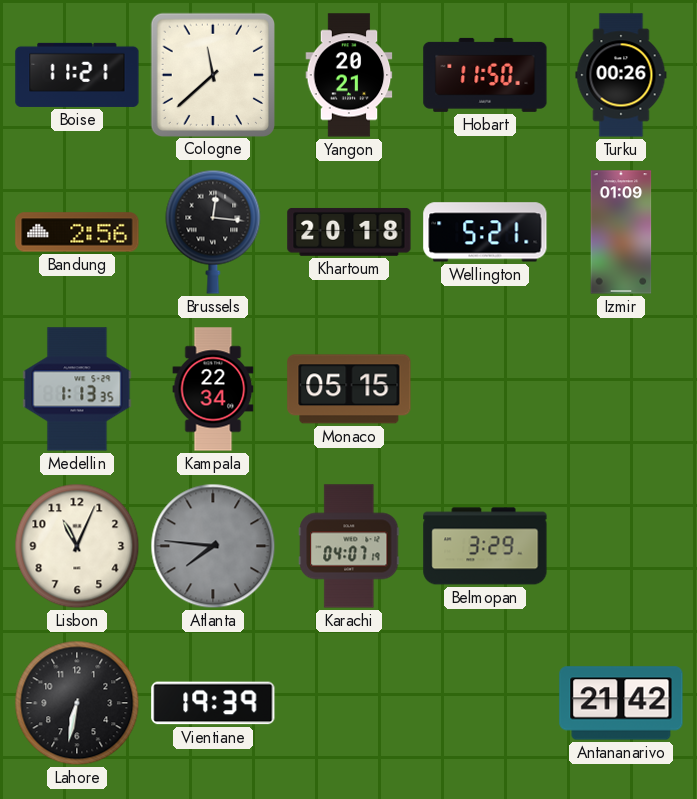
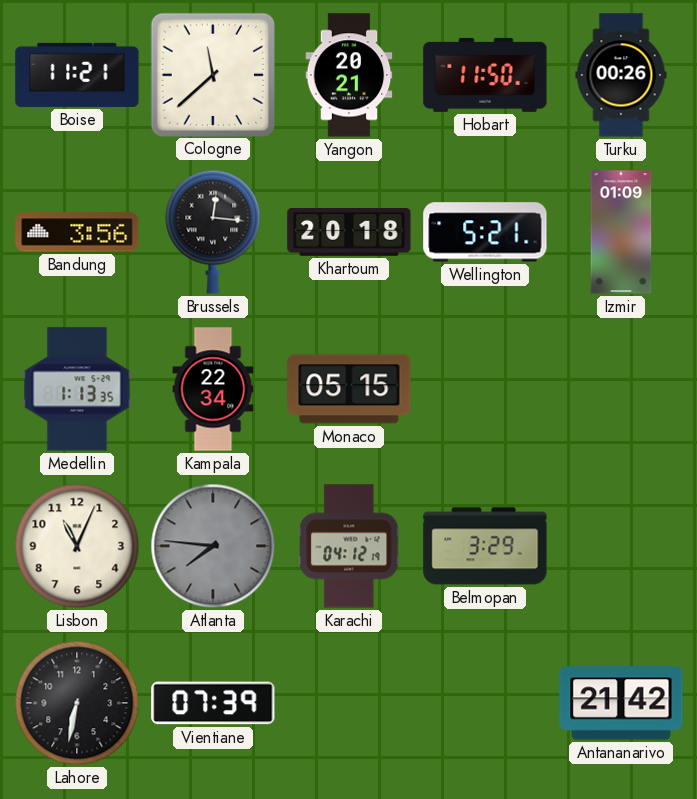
Bandung: 2:56 -> 3:56
Karachi: 04:07 -> 04:12
Vientiane: 19:39 -> 07:39
